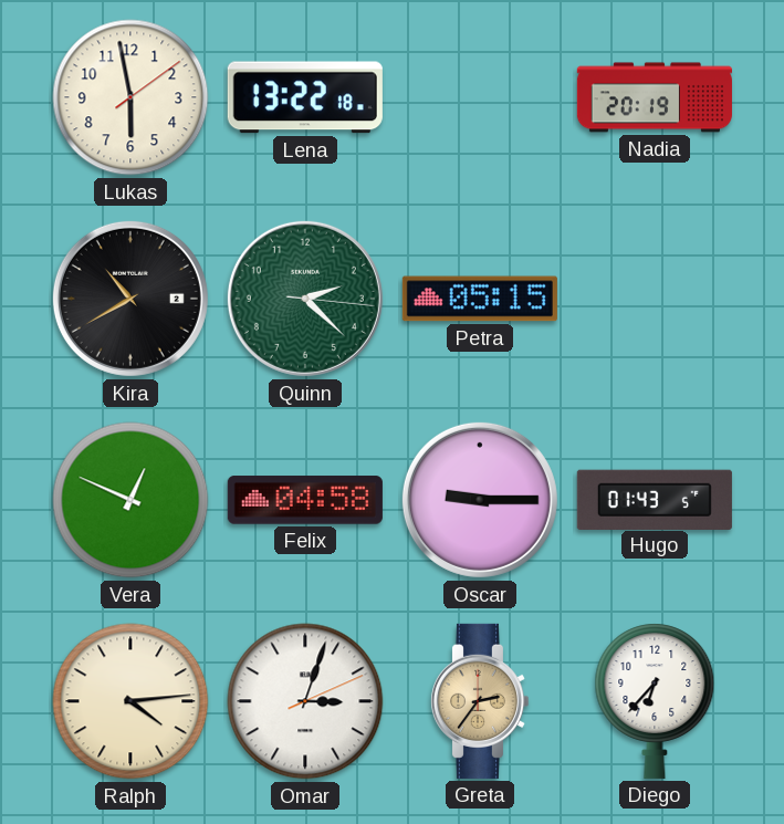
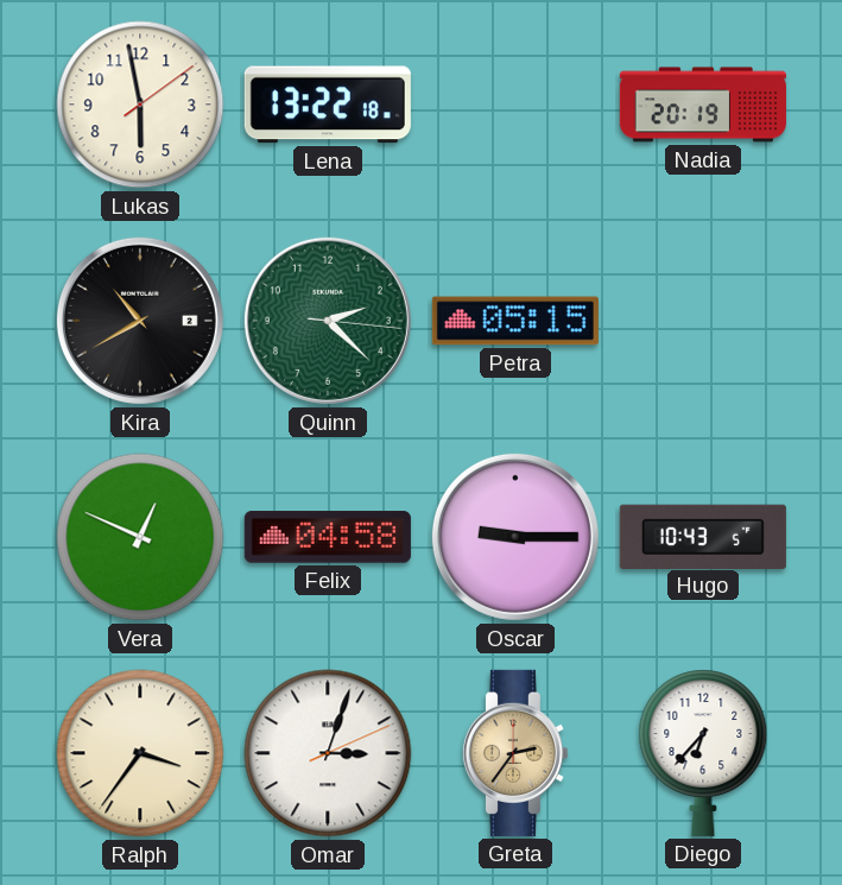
Hugo: 01:43 -> 10:43
Ralph: 4:14 -> 3:36
